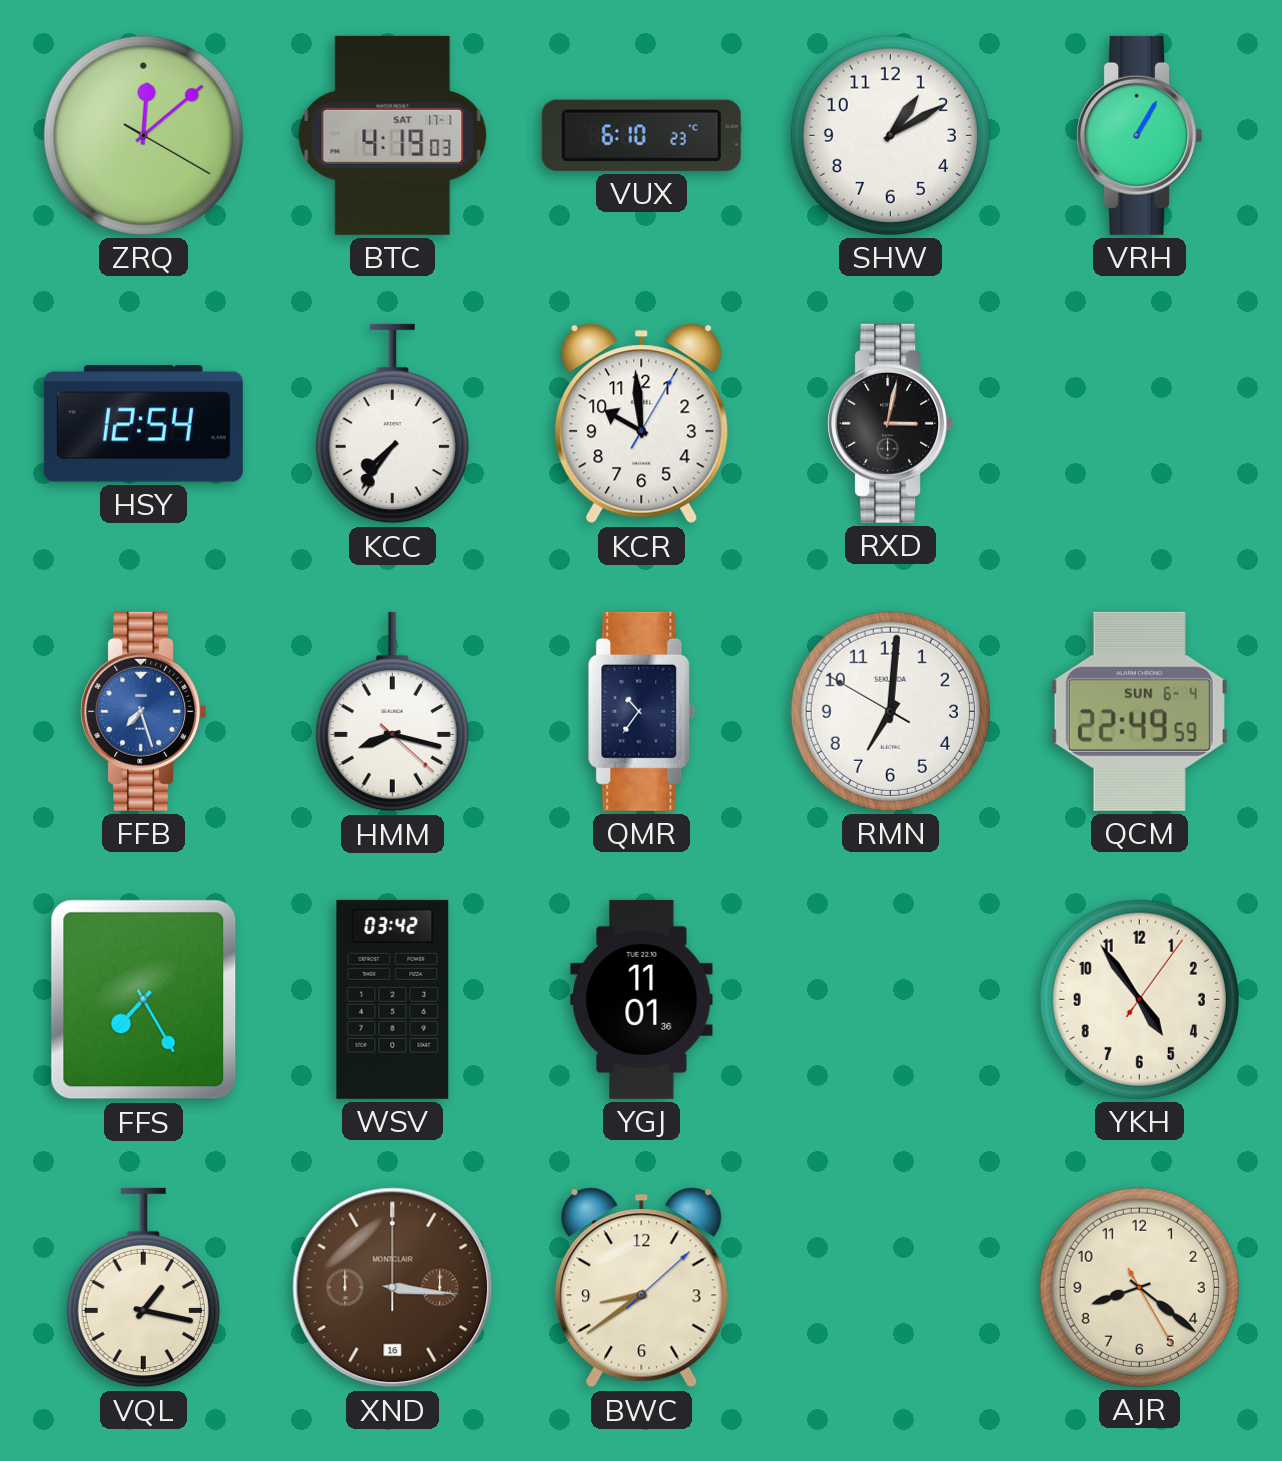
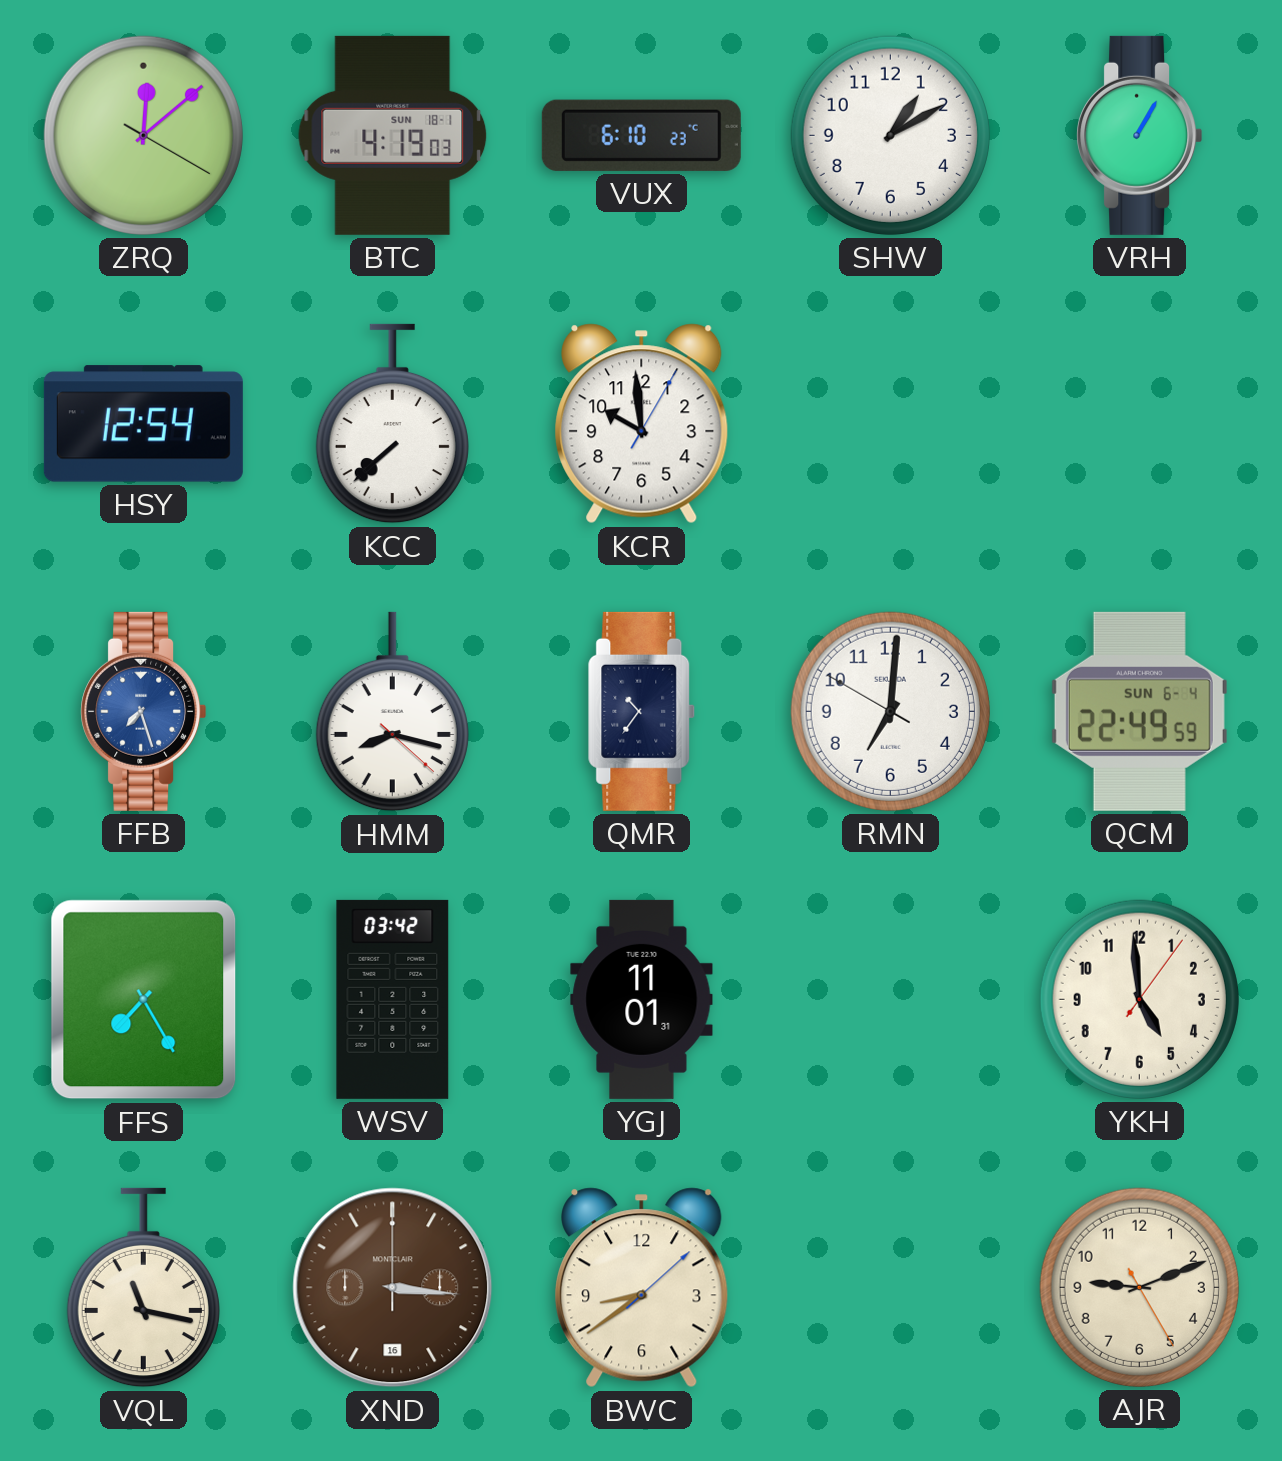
BTC date: SAT 17-1 -> SUN 18-1
KCC: 7:36 -> 7:38
RXD: 3:02 -> none
YGJ: 11:01:36 -> 11:01:31
YKH: 4:54 -> 4:59
VQL: 1:17 -> 11:17
AJR: 8:21 -> 9:11
